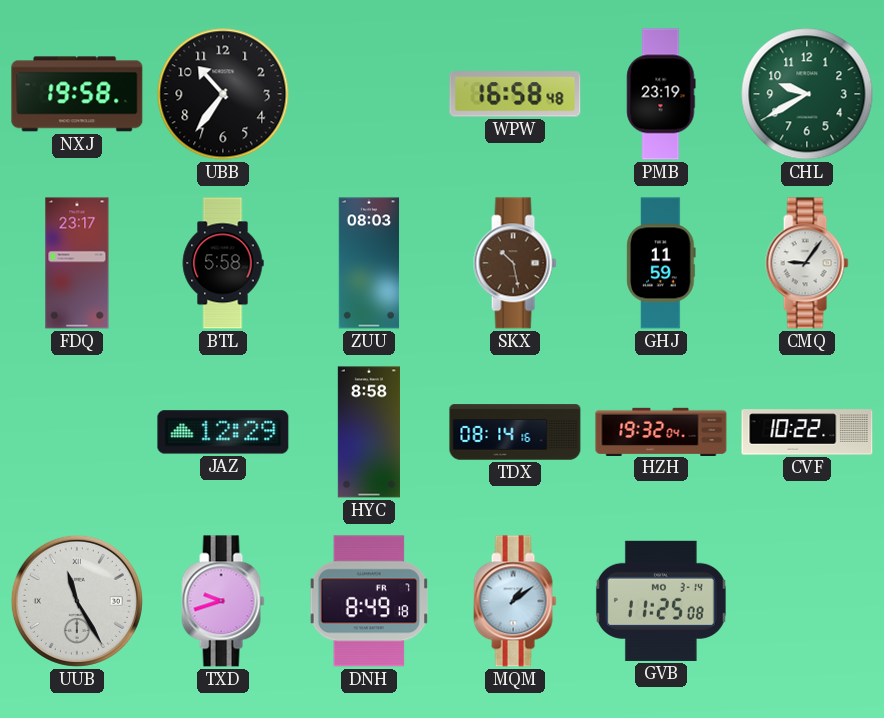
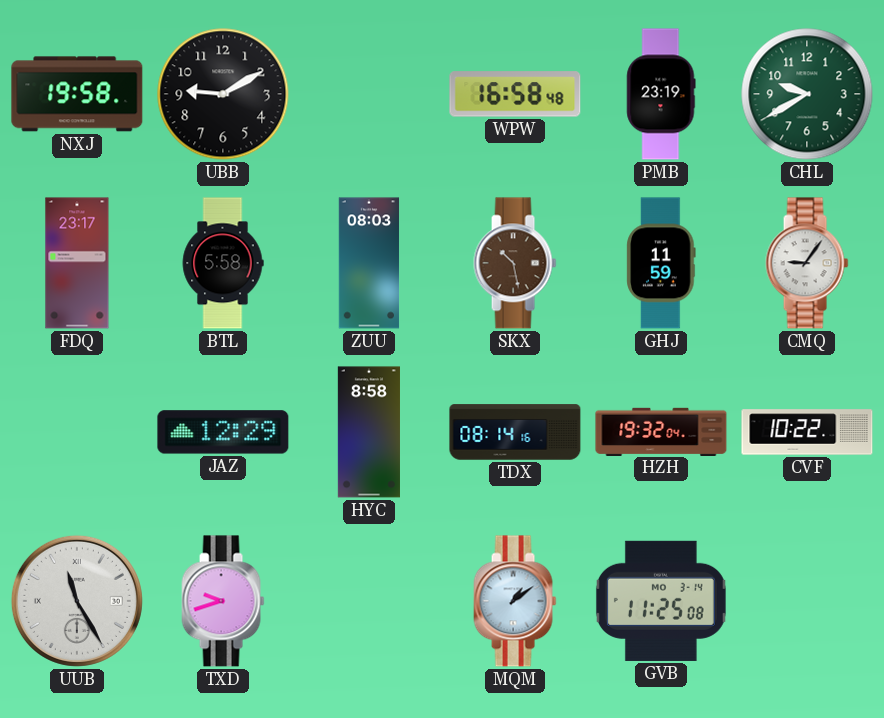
UBB: 10:36 -> 9:10
DNH: 8:49 -> none
